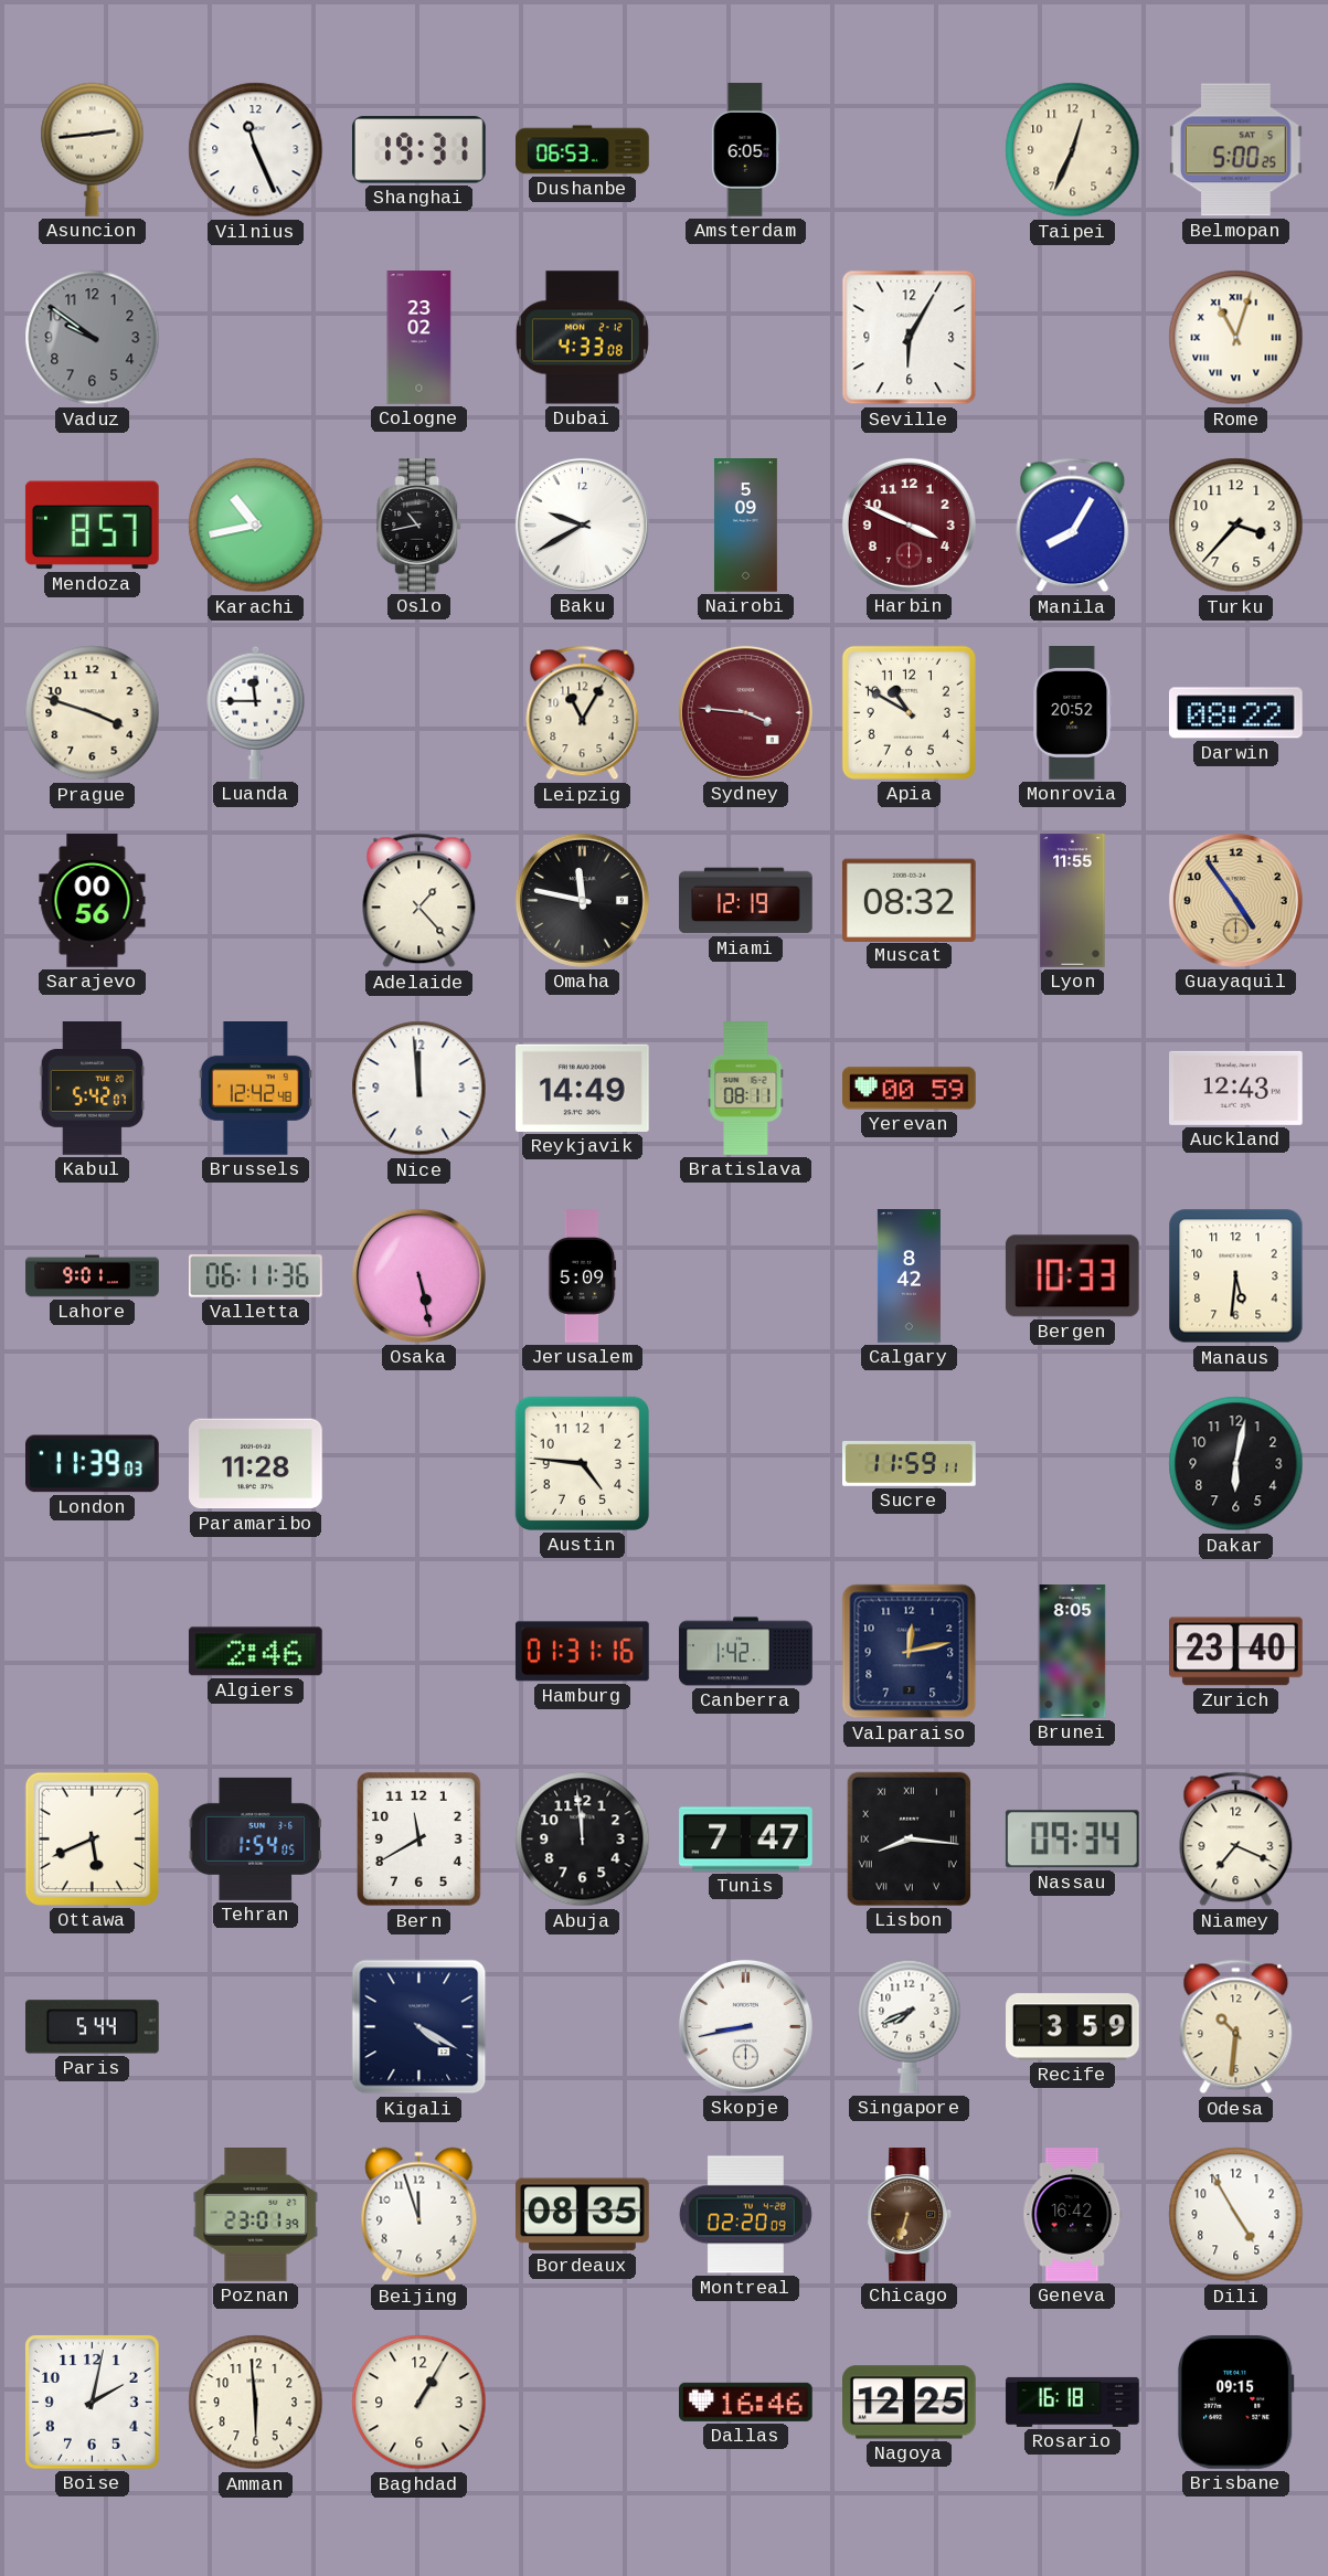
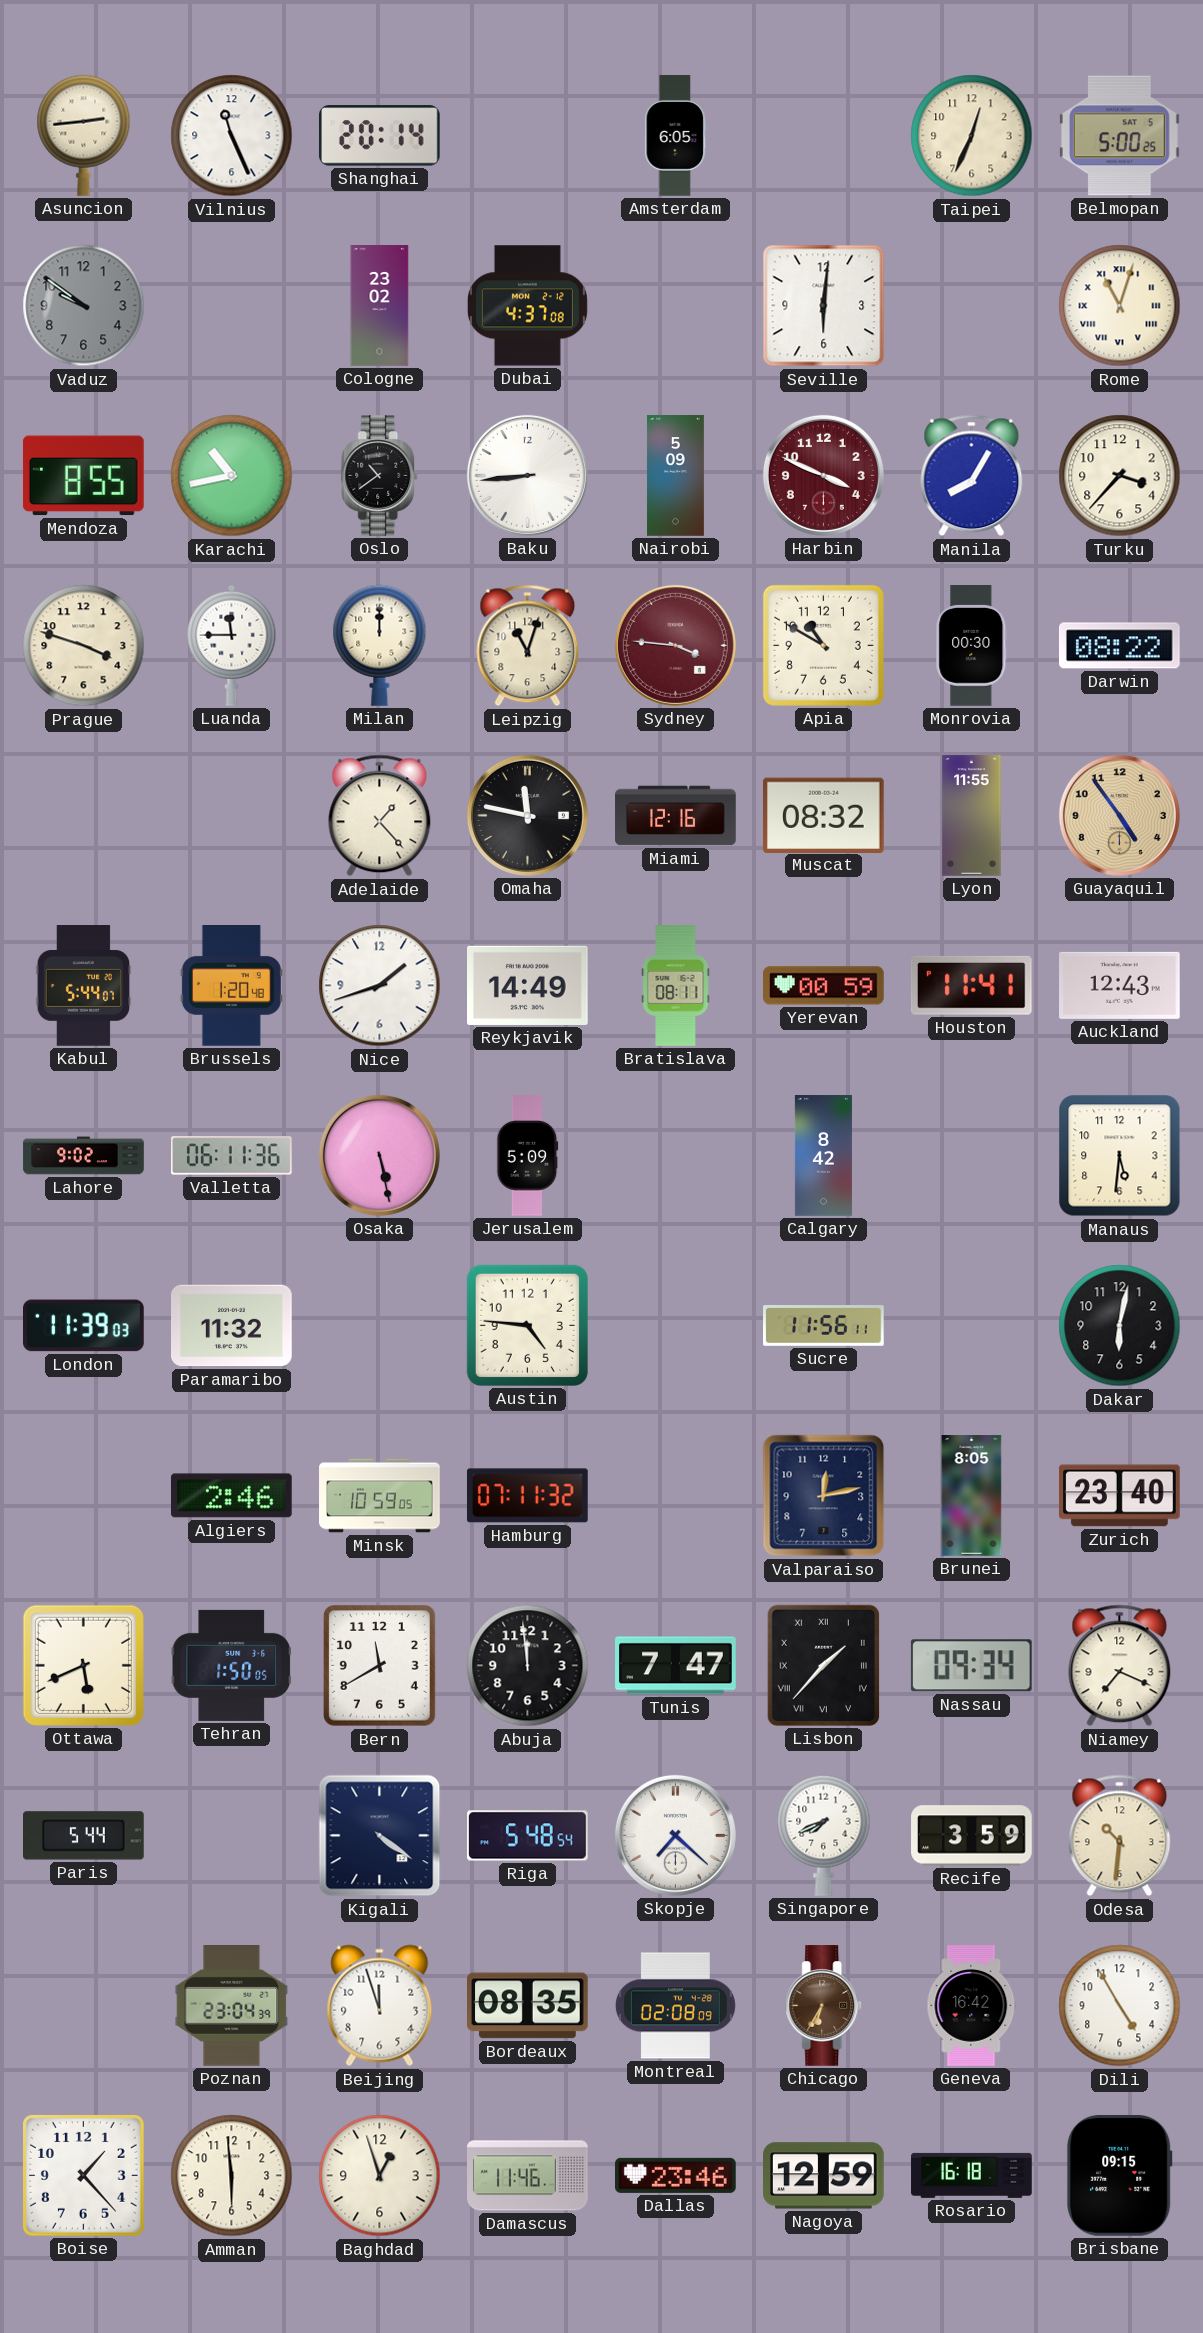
Shanghai: 19:31 -> 20:14
Dushanbe: 06:53 -> none
Dubai: 4:33 -> 4:37
Seville: 6:05 -> 6:01
Mendoza: 8:57 -> 8:55
Oslo: 10:43 -> 10:39
Baku: 9:40 -> 8:44
Milan: none -> 12:00
Leipzig: 11:05 -> 11:03
Monrovia: 20:52 -> 00:30
Sarajevo: 00:56 -> none
Miami: 12:19 -> 12:16
Kabul: 5:42 -> 5:44
Brussels: 12:42 -> 1:20
Nice: 11:59 -> 1:42
Houston: none -> 11:41
Lahore: 9:01 -> 9:02
Bergen: 10:33 -> none
Paramaribo: 11:28 -> 11:32
Sucre: 11:59 -> 11:56
Minsk: none -> 10:59
Hamburg: 01:31 -> 07:11
Canberra: 1:42 -> none
Tehran: 1:54 -> 1:50
Lisbon: 8:16 -> 1:37
Kigali: 4:20 -> 4:21
Riga: none -> 5:48
Skopje: 8:43 -> 7:22
Poznan: 23:01 -> 23:04
Montreal: 02:20 -> 02:08
Chicago: 6:33 -> 6:35
Boise: 2:02 -> 1:23
Baghdad: 1:05 -> 12:57
Damascus: none -> 11:46
Dallas: 16:46 -> 23:46
Nagoya: 12:25 -> 12:59
